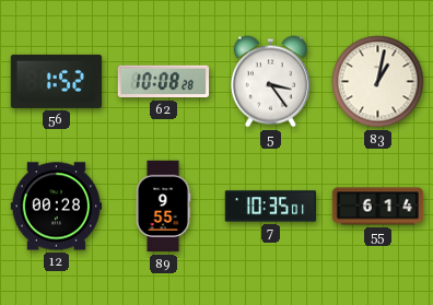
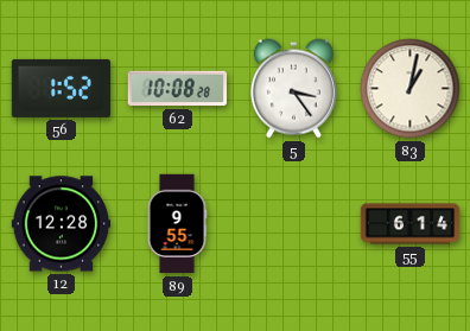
12: 00:28 -> 12:28
7: 10:35 -> none
